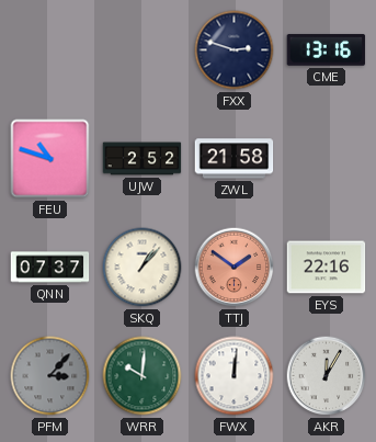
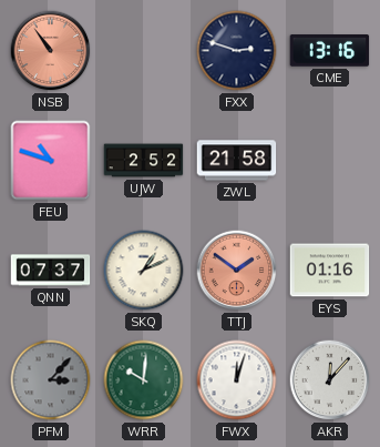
NSB: none -> 10:54
SKQ: 1:07 -> 1:11
EYS: 22:16 -> 01:16
FWX: 12:01 -> 12:03
AKR: 12:05 -> 12:07
